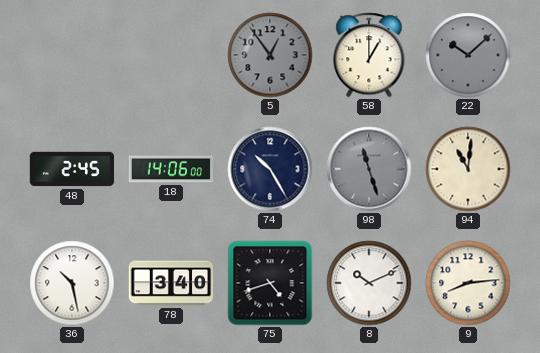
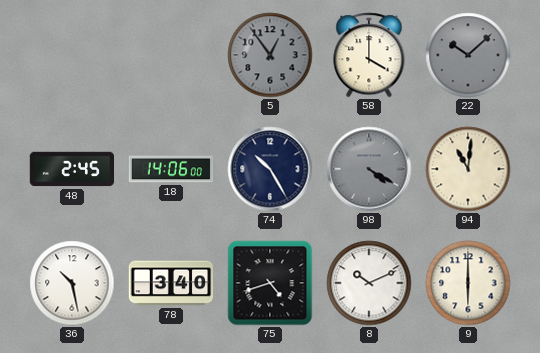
58: 1:00 -> 4:00
98: 11:27 -> 4:20
9: 8:14 -> 6:00
